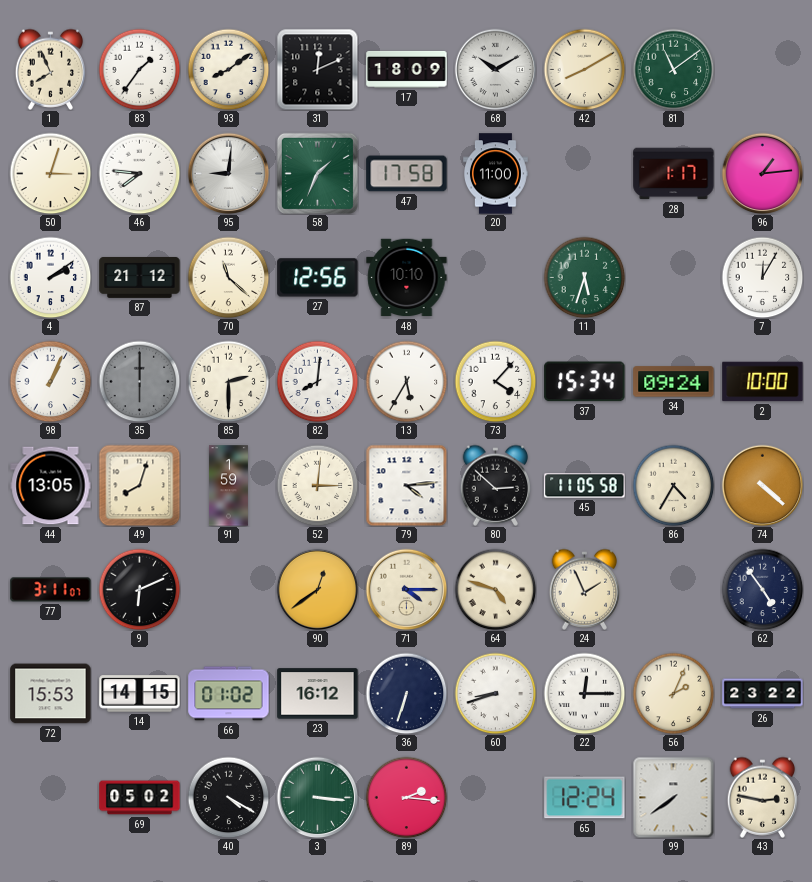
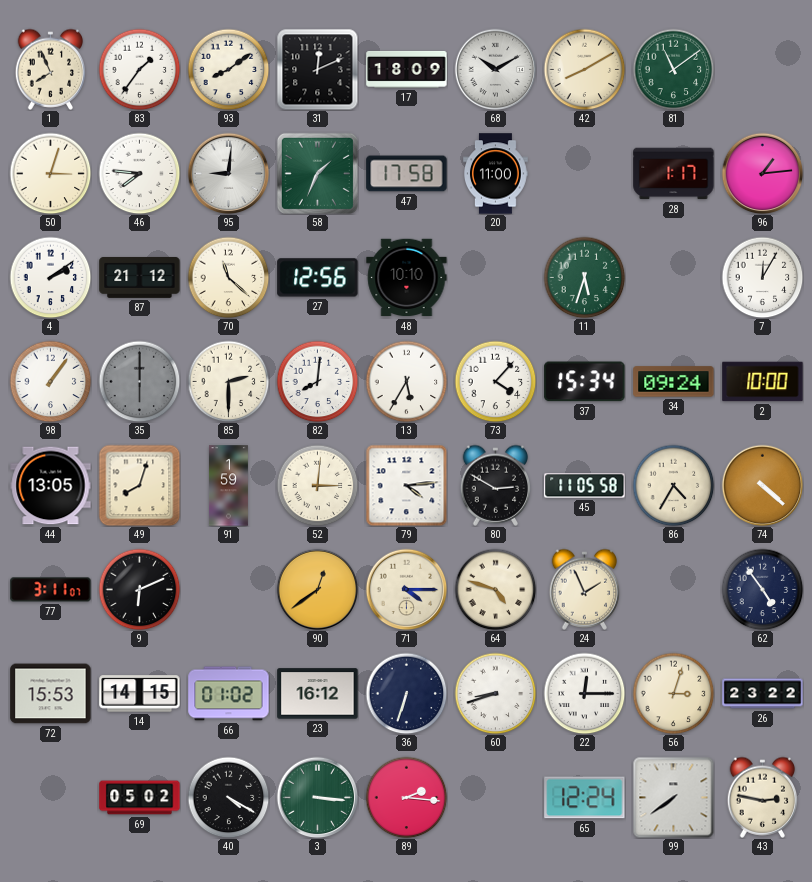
98: 1:04 -> 1:06
80: 2:52 -> 2:50
56: 2:04 -> 3:03
